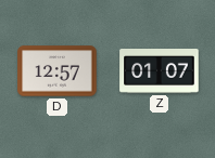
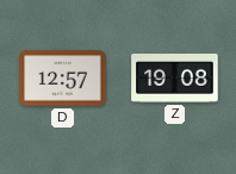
Z: 01:07 -> 19:08
